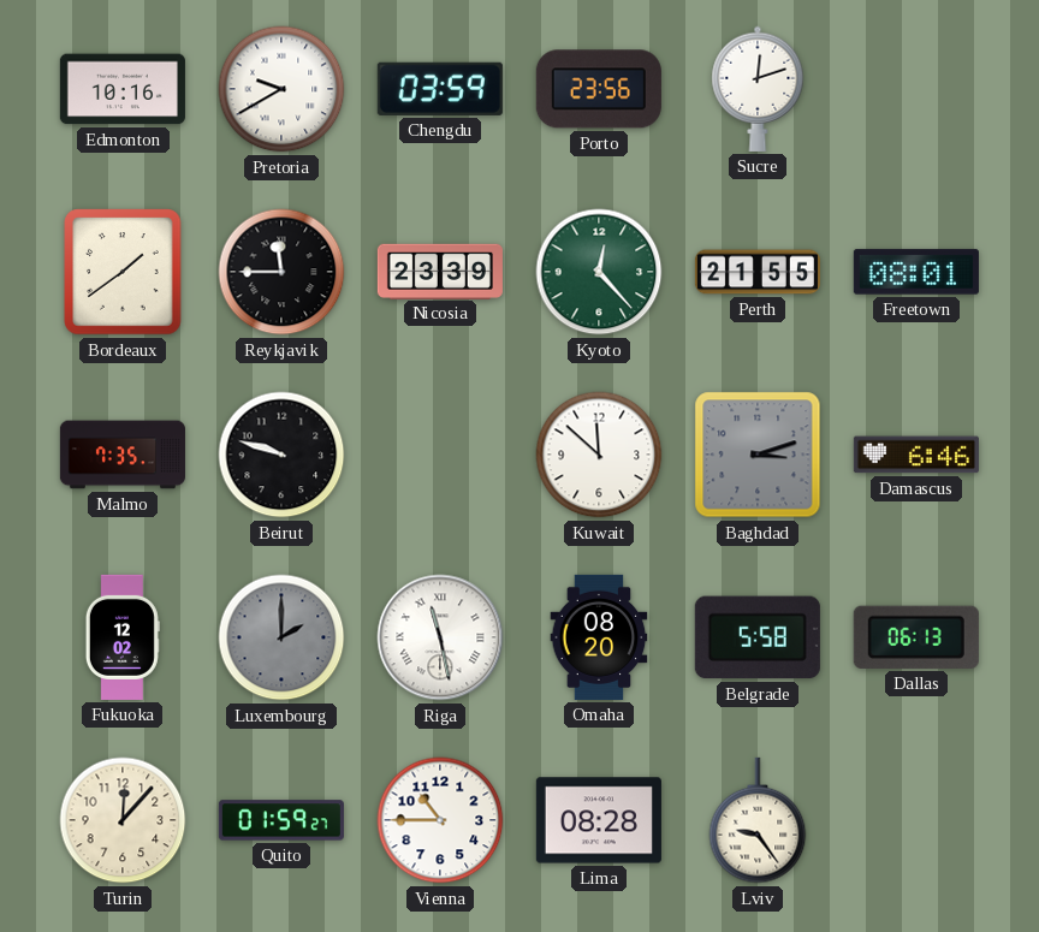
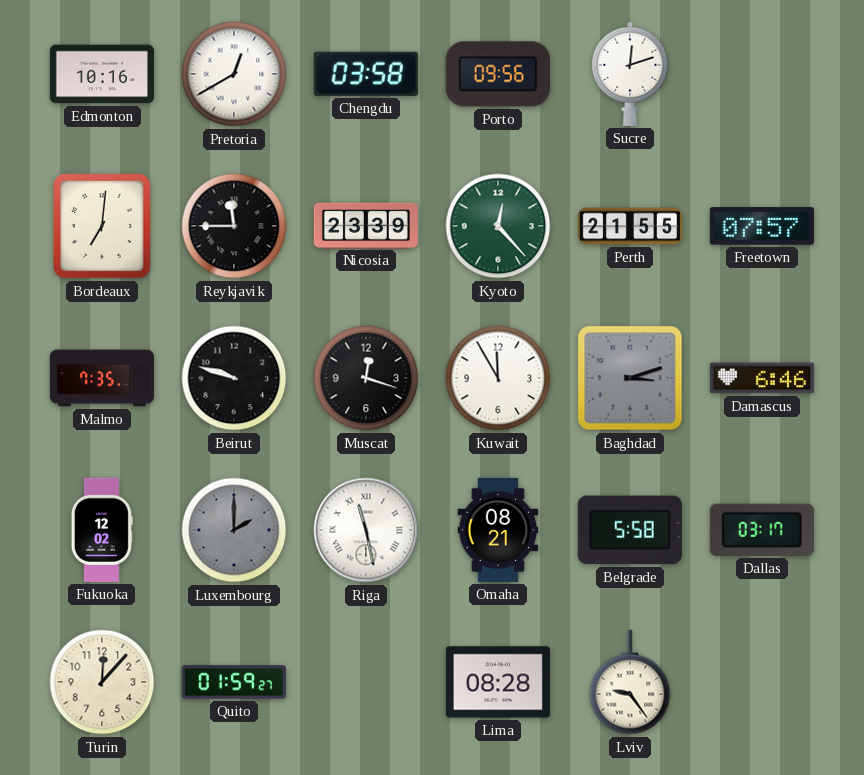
Pretoria: 9:40 -> 12:40
Chengdu: 03:59 -> 03:58
Porto: 23:56 -> 09:56
Bordeaux: 1:39 -> 7:01
Freetown: 08:01 -> 07:57
Muscat: none -> 12:18
Kuwait: 11:52 -> 11:55
Omaha: 08:20 -> 08:21
Dallas: 06:13 -> 03:17
Vienna: 10:45 -> none
